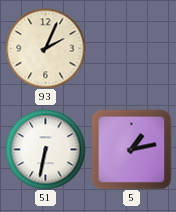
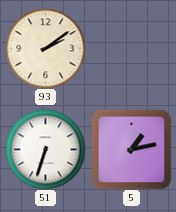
93: 2:04 -> 2:09
51: 6:32 -> 6:33
